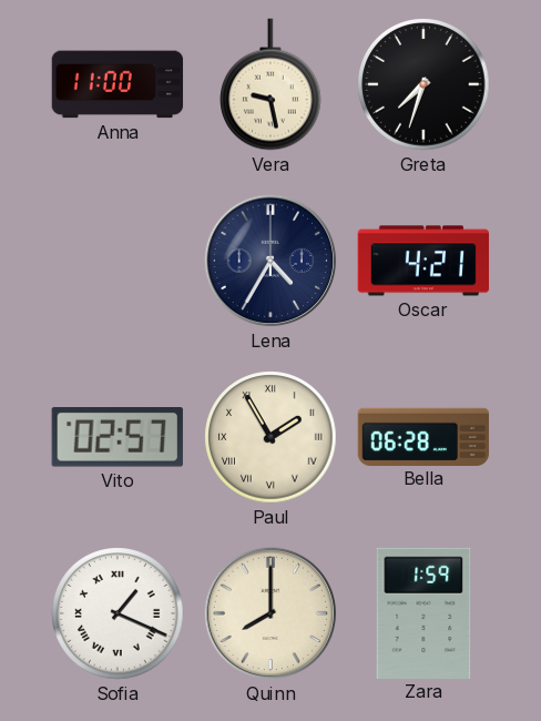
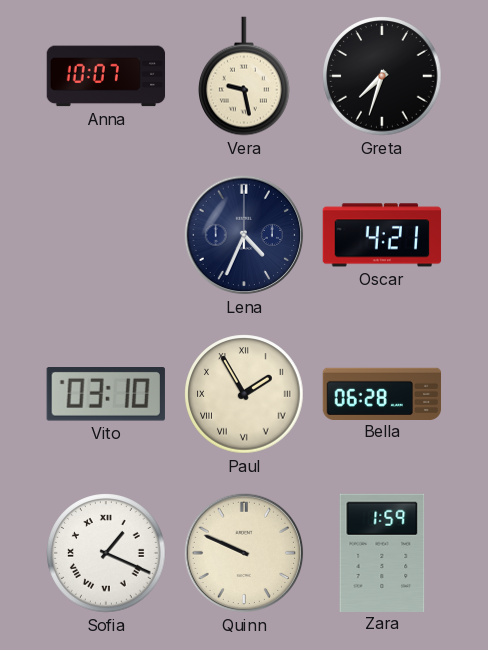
Anna: 11:00 -> 10:07
Lena: 4:35 -> 4:34
Vito: 02:57 -> 03:10
Quinn: 8:00 -> 9:49
